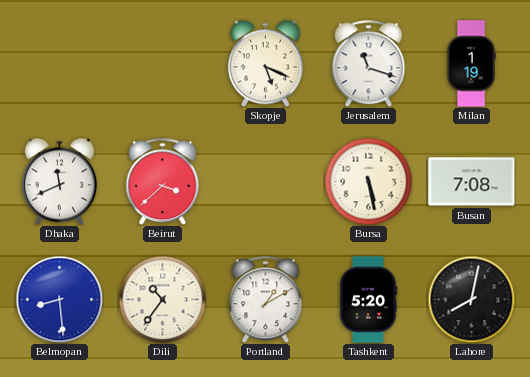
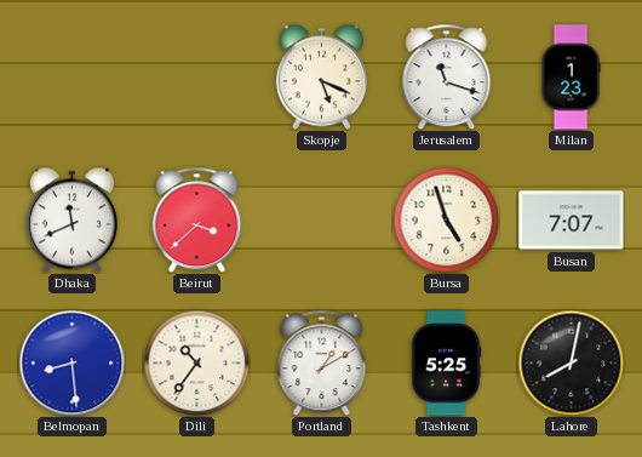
Milan: 1:19 -> 1:23
Bursa: 5:28 -> 4:57
Busan: 7:08 -> 7:07
Tashkent: 5:20 -> 5:25
